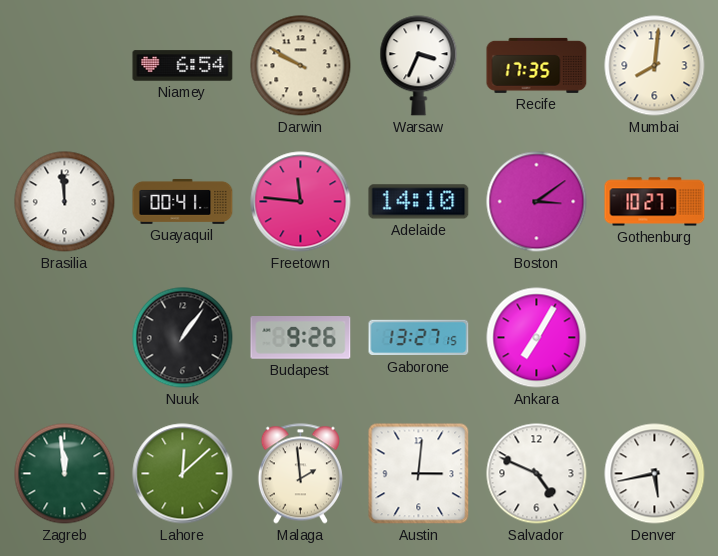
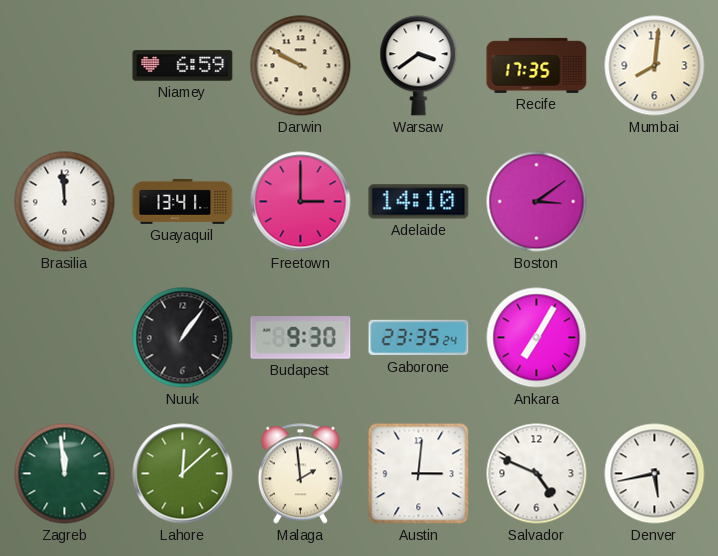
Niamey: 6:54 -> 6:59
Warsaw: 3:34 -> 3:39
Guayaquil: 00:41 -> 13:41
Freetown: 11:46 -> 3:00
Gothenburg: 10:27 -> none
Budapest: 9:26 -> 9:30
Gaborone: 13:27 -> 23:35
